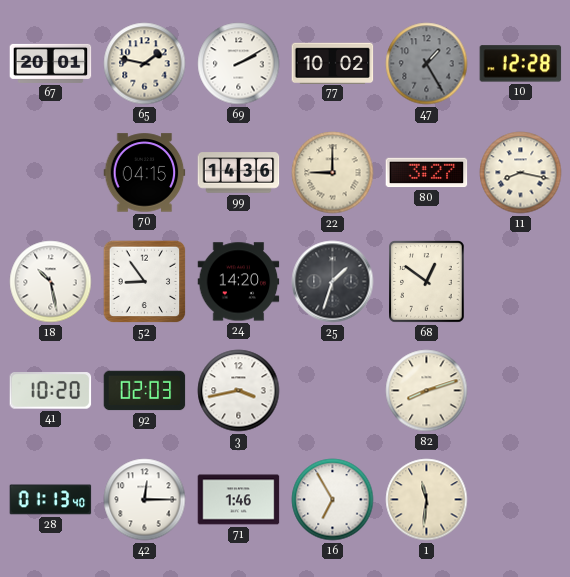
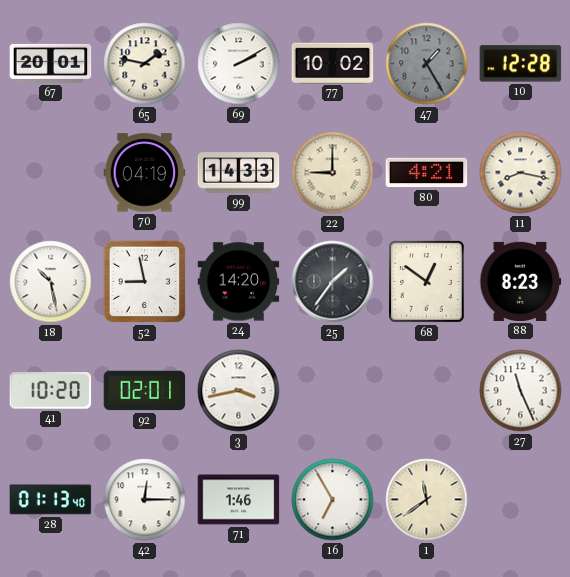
70: 04:15 -> 04:19
99: 14:36 -> 14:33
80: 3:27 -> 4:21
52: 8:54 -> 8:58
25: 1:33 -> 1:36
88: none -> 8:23
92: 02:03 -> 02:01
82: 8:12 -> none
27: none -> 11:26
1: 11:31 -> 11:39
